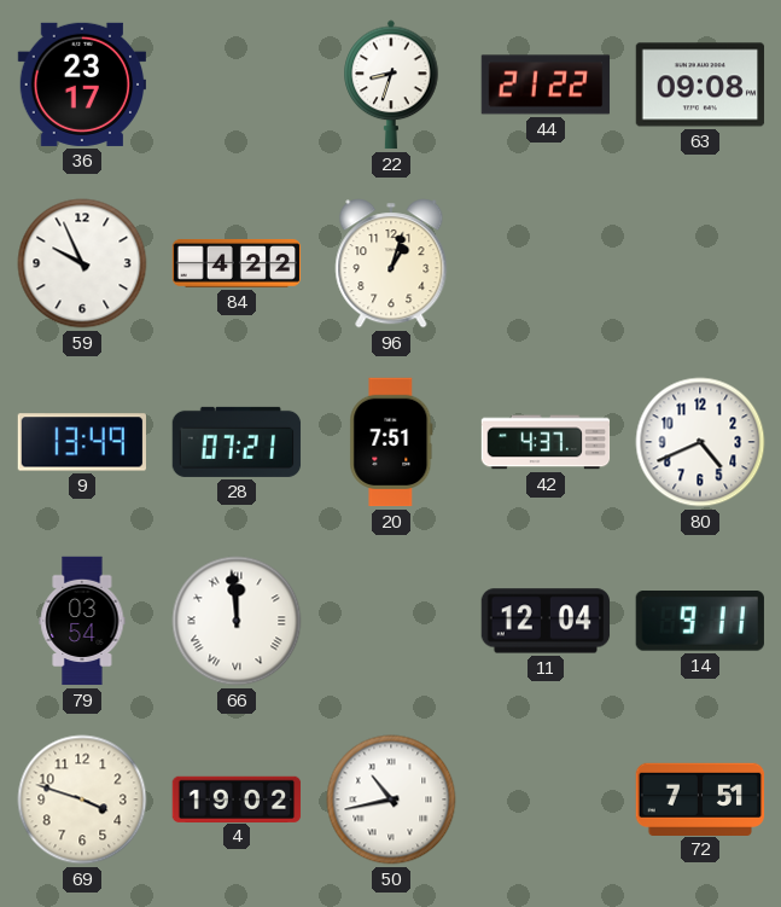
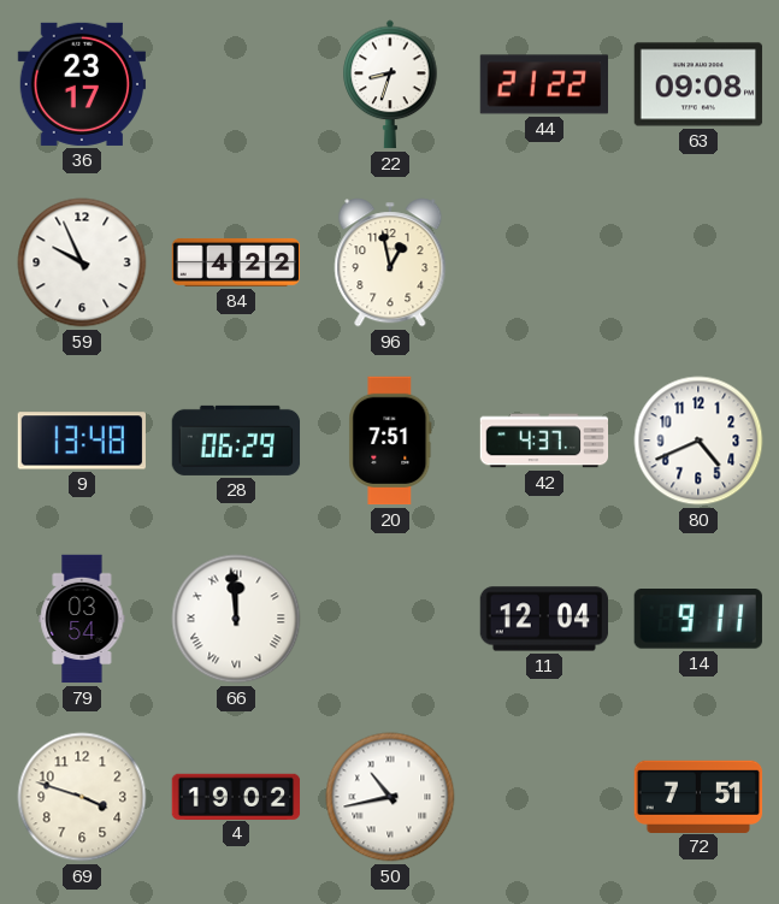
96: 1:03 -> 12:58
9: 13:49 -> 13:48
28: 07:21 -> 06:29
